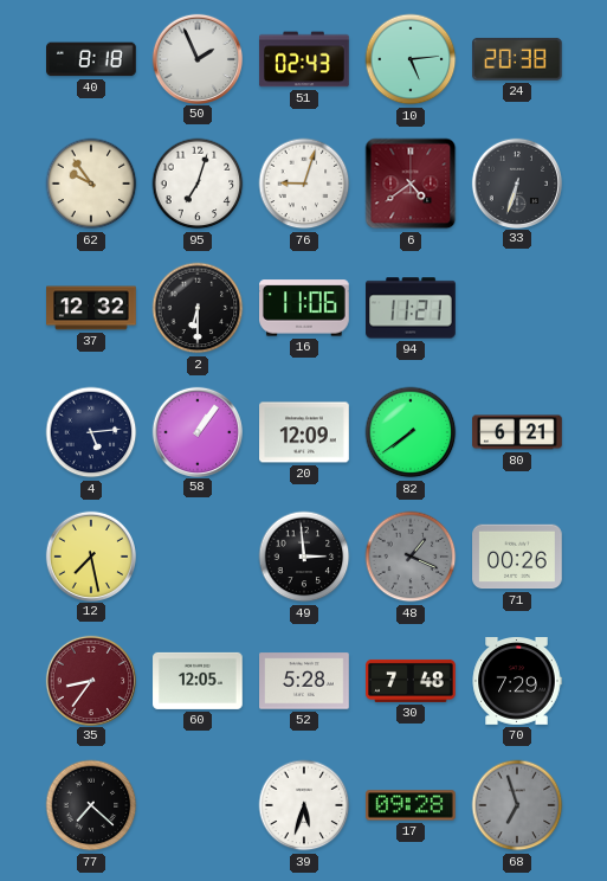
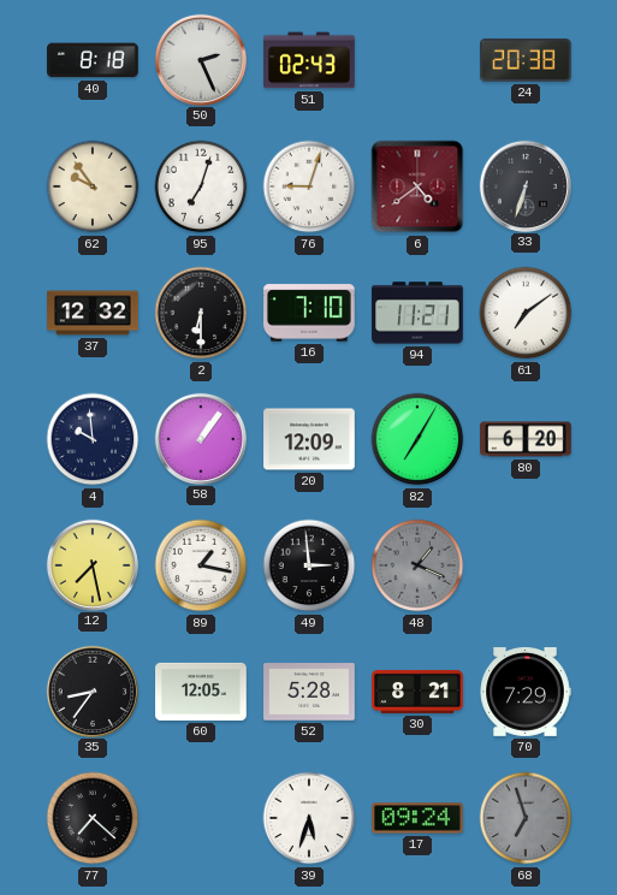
50: 1:56 -> 2:26
10: 5:14 -> none
16: 11:06 -> 7:10
61: none -> 7:09
4: 5:14 -> 9:59
82: 7:39 -> 7:05
80: 6:21 -> 6:20
89: none -> 1:17
71: 00:26 -> none
35 dial: burgundy -> black
30: 7:48 -> 8:21
17: 09:28 -> 09:24
